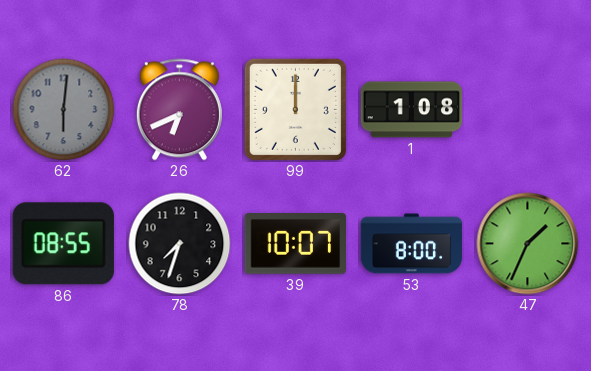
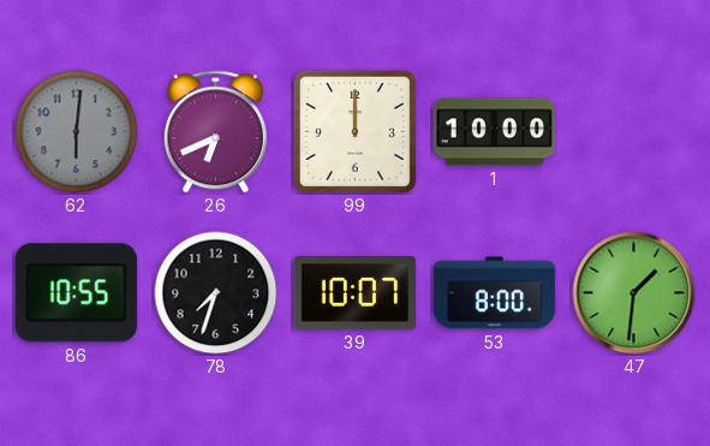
1: 1:08 -> 10:00
86: 08:55 -> 10:55
47: 1:34 -> 1:31
